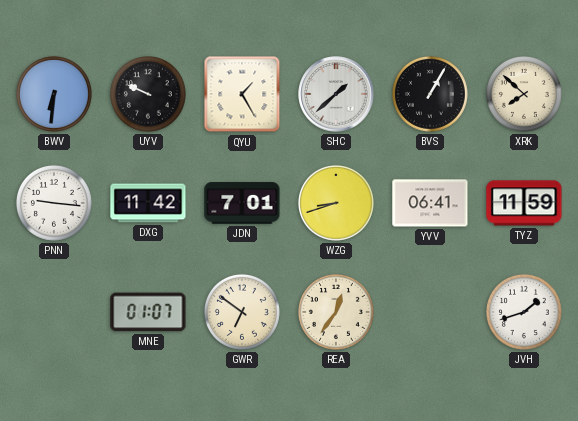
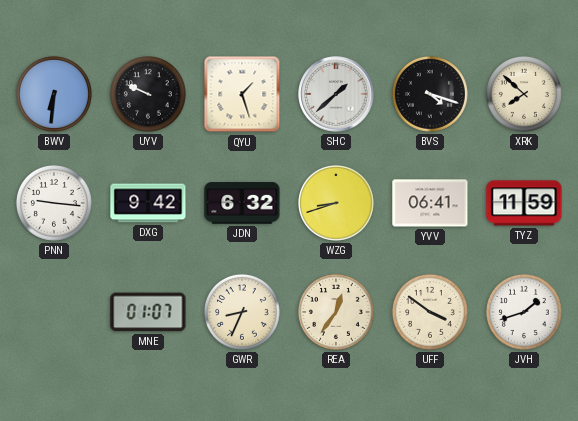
QYU: 1:25 -> 1:27
BVS: 1:05 -> 4:18
DXG: 11:42 -> 9:42
JDN: 7:01 -> 6:32
GWR: 6:51 -> 8:34
UFF: none -> 3:51
